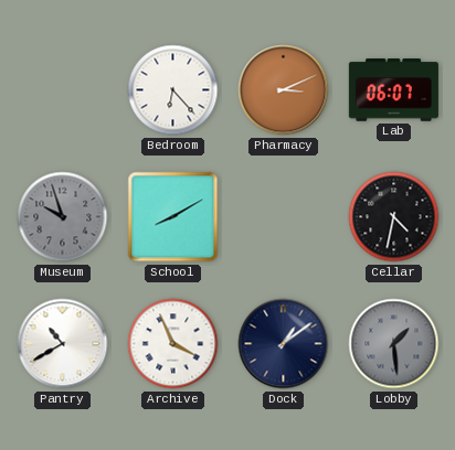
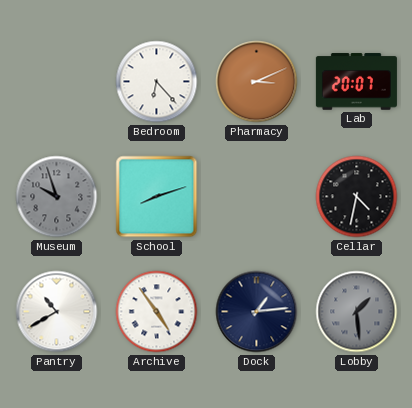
Lab: 06:07 -> 20:07
School: 8:10 -> 8:12
Archive: 3:56 -> 4:54
Dock: 1:09 -> 1:14
